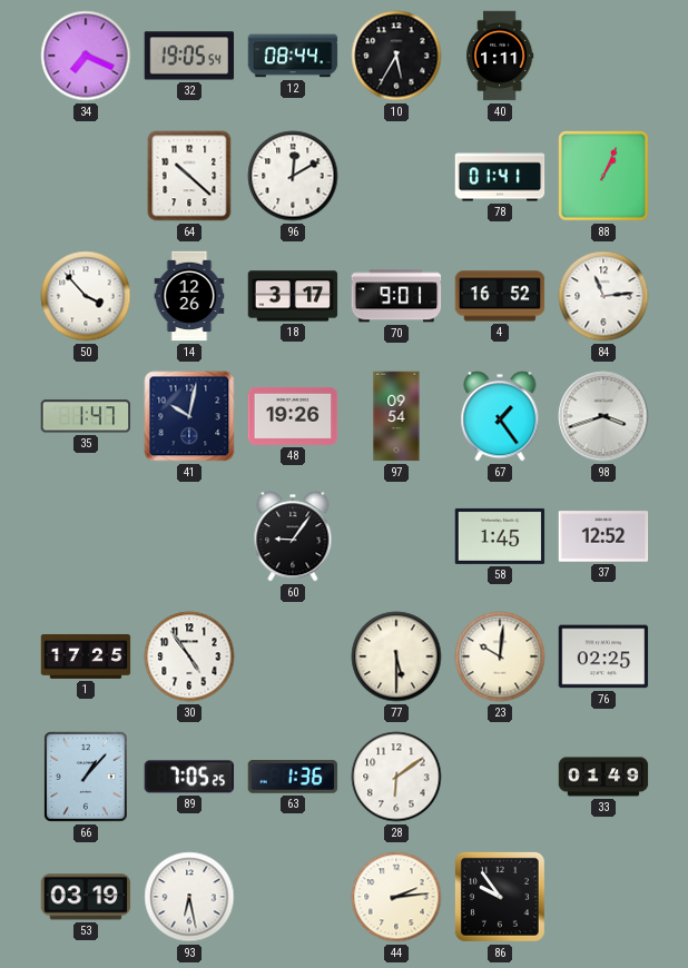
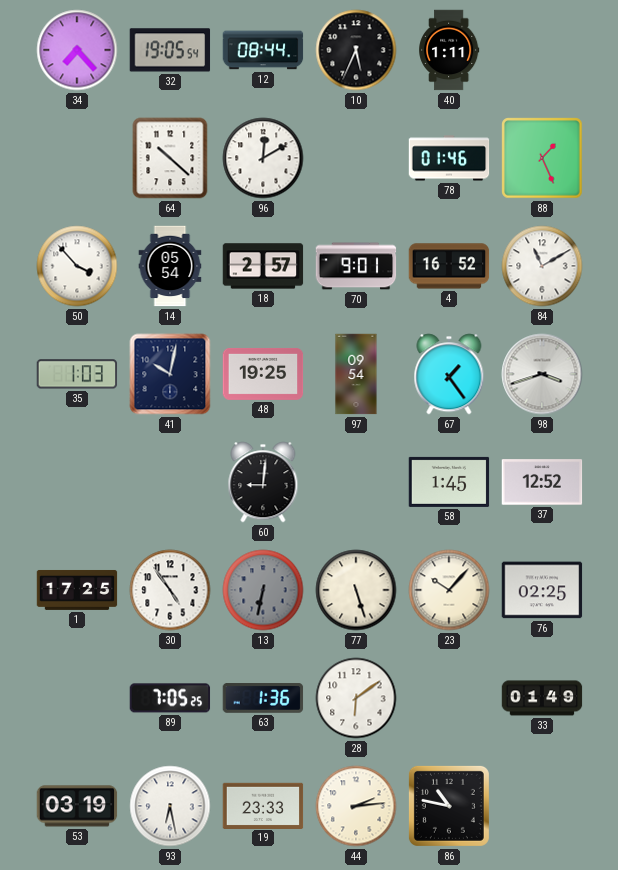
34: 7:19 -> 7:23
10: 5:35 -> 5:34
78: 01:41 -> 01:46
88: 1:04 -> 1:26
14: 12:26 -> 05:54
18: 3:17 -> 2:57
84: 11:14 -> 11:10
35: 1:47 -> 1:03
48: 19:26 -> 19:25
60: 9:06 -> 9:01
13: none -> 6:32
77: 5:30 -> 5:27
23: 10:01 -> 10:07
66: 1:07 -> none
19: none -> 23:33
86: 9:54 -> 10:47
